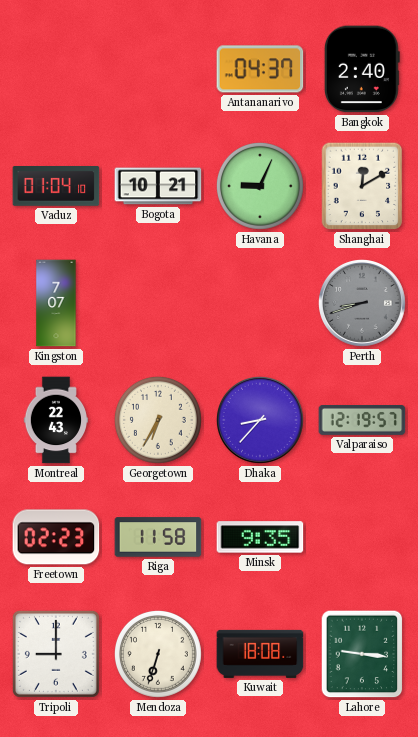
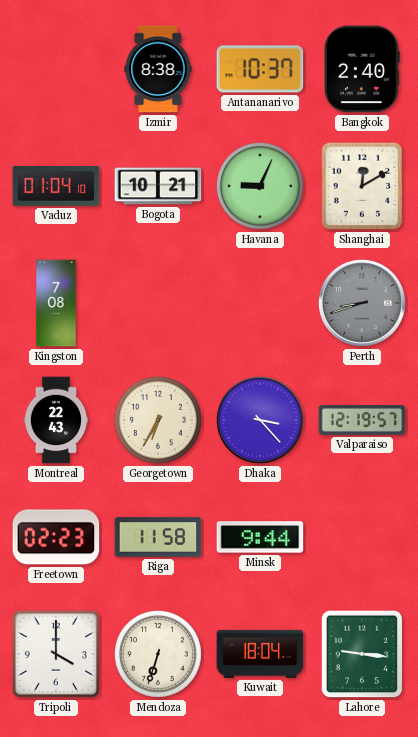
Izmir: none -> 8:38
Antananarivo: 04:37 -> 10:37
Kingston: 7:07 -> 7:08
Dhaka: 8:37 -> 3:23
Minsk: 9:35 -> 9:44
Tripoli: 9:00 -> 4:00
Kuwait: 18:08 -> 18:04
